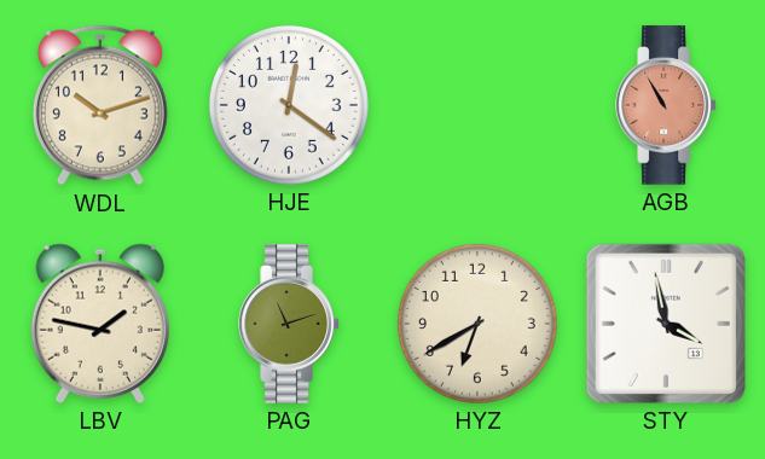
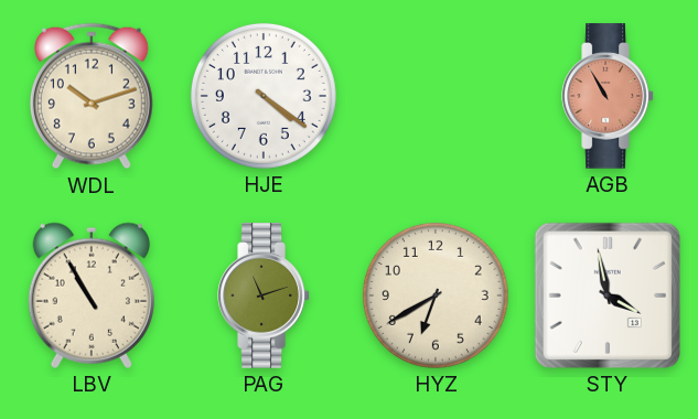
HJE: 12:21 -> 4:21
LBV: 1:47 -> 10:55
